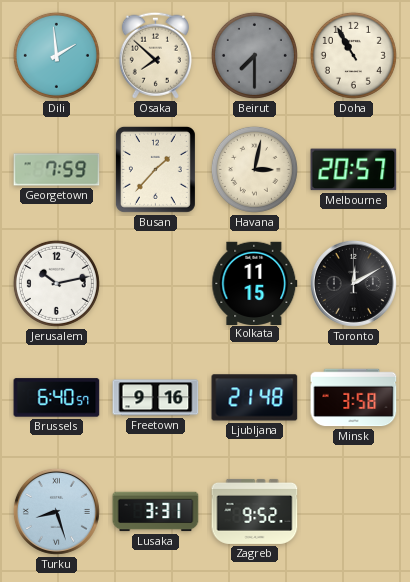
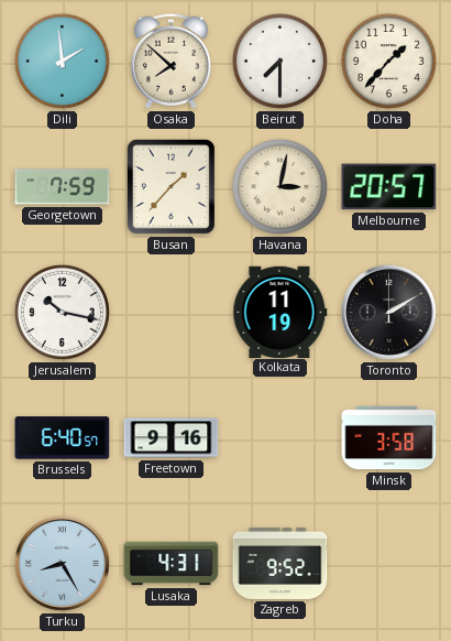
Beirut dial: grey -> white
Doha: 10:55 -> 1:37
Jerusalem: 10:13 -> 10:17
Kolkata: 11:15 -> 11:19
Toronto: 12:10 -> 2:10
Ljubljana: 21:48 -> none
Turku: 8:27 -> 8:25
Lusaka: 3:31 -> 4:31
